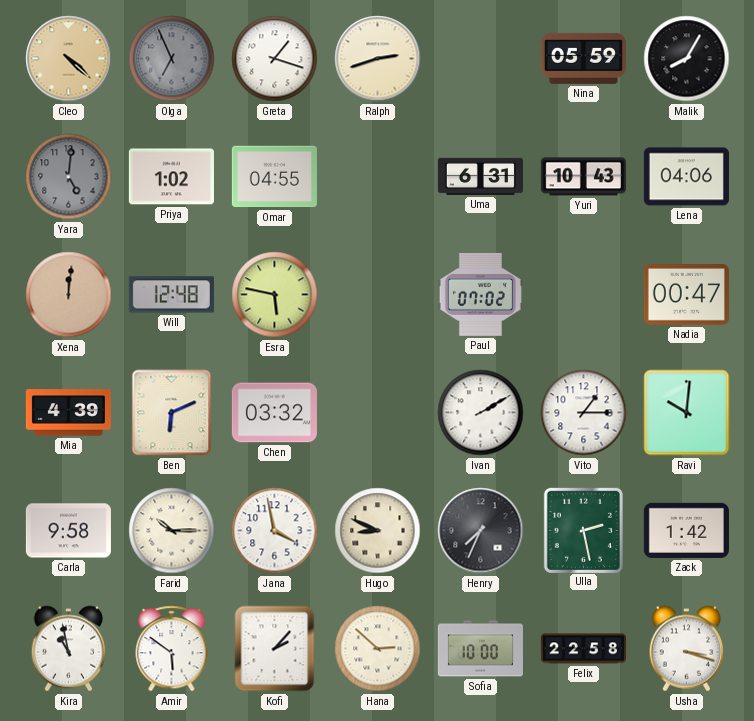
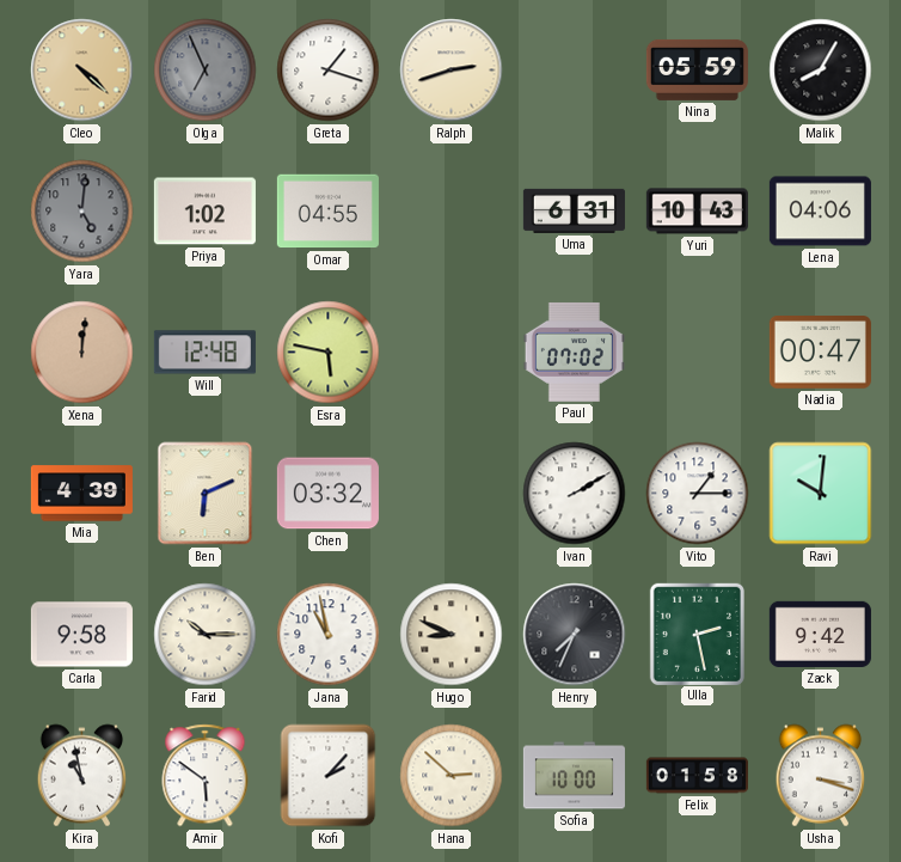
Jana: 3:58 -> 10:58
Zack: 1:42 -> 9:42
Felix: 22:58 -> 01:58
